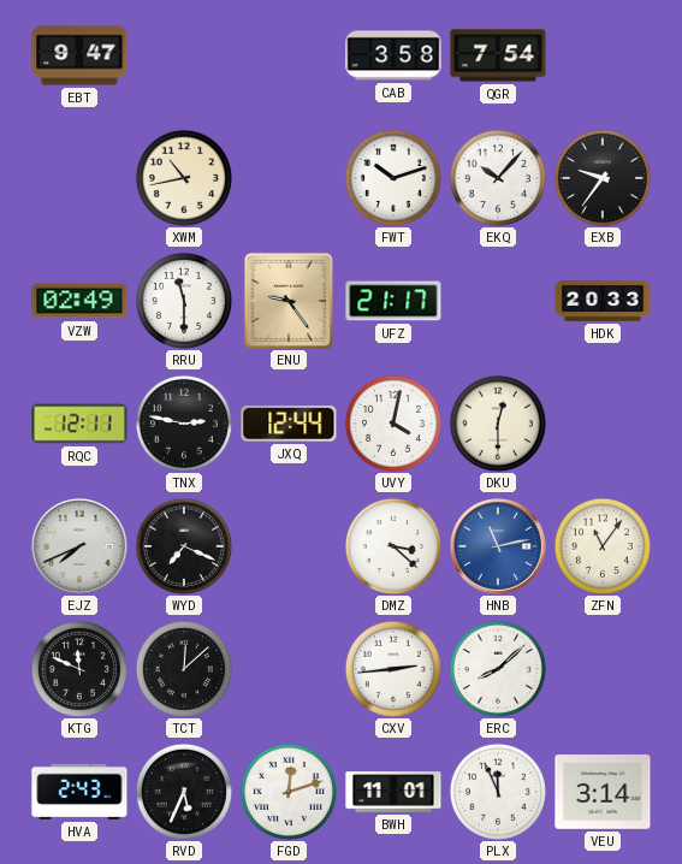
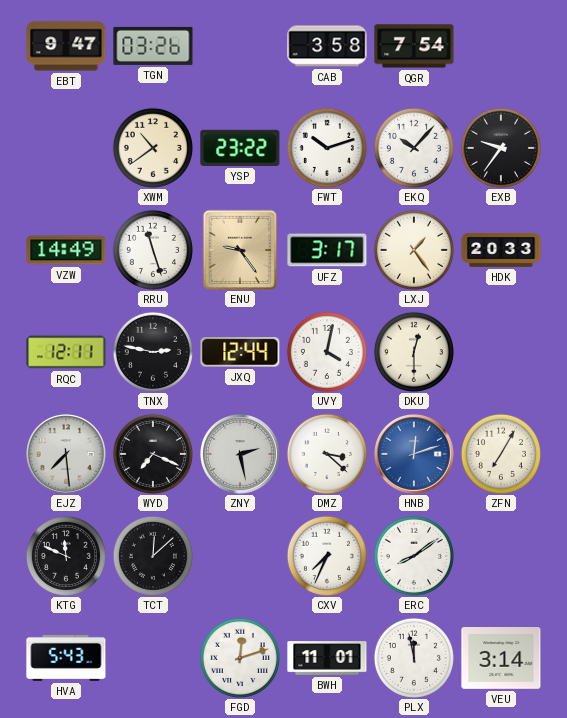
TGN: none -> 03:26
XWM: 10:43 -> 10:39
YSP: none -> 23:22
VZW: 02:49 -> 14:49
RRU: 11:30 -> 11:27
UFZ: 21:17 -> 3:17
LXJ: none -> 1:24
EJZ: 7:41 -> 7:29
ZNY: none -> 2:28
HNB: 11:13 -> 12:12
ZFN: 11:06 -> 7:05
CXV: 2:44 -> 7:34
ERC: 8:08 -> 8:09
HVA: 2:43 -> 5:43
RVD: 5:34 -> none
PLX: 11:56 -> 11:58
